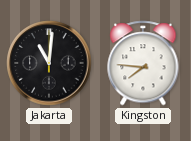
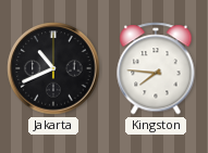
Jakarta: 11:01 -> 10:41
